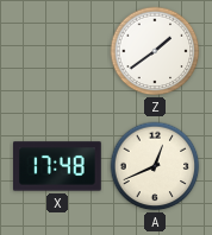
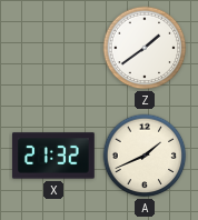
X: 17:48 -> 21:32
A: 12:41 -> 1:41
